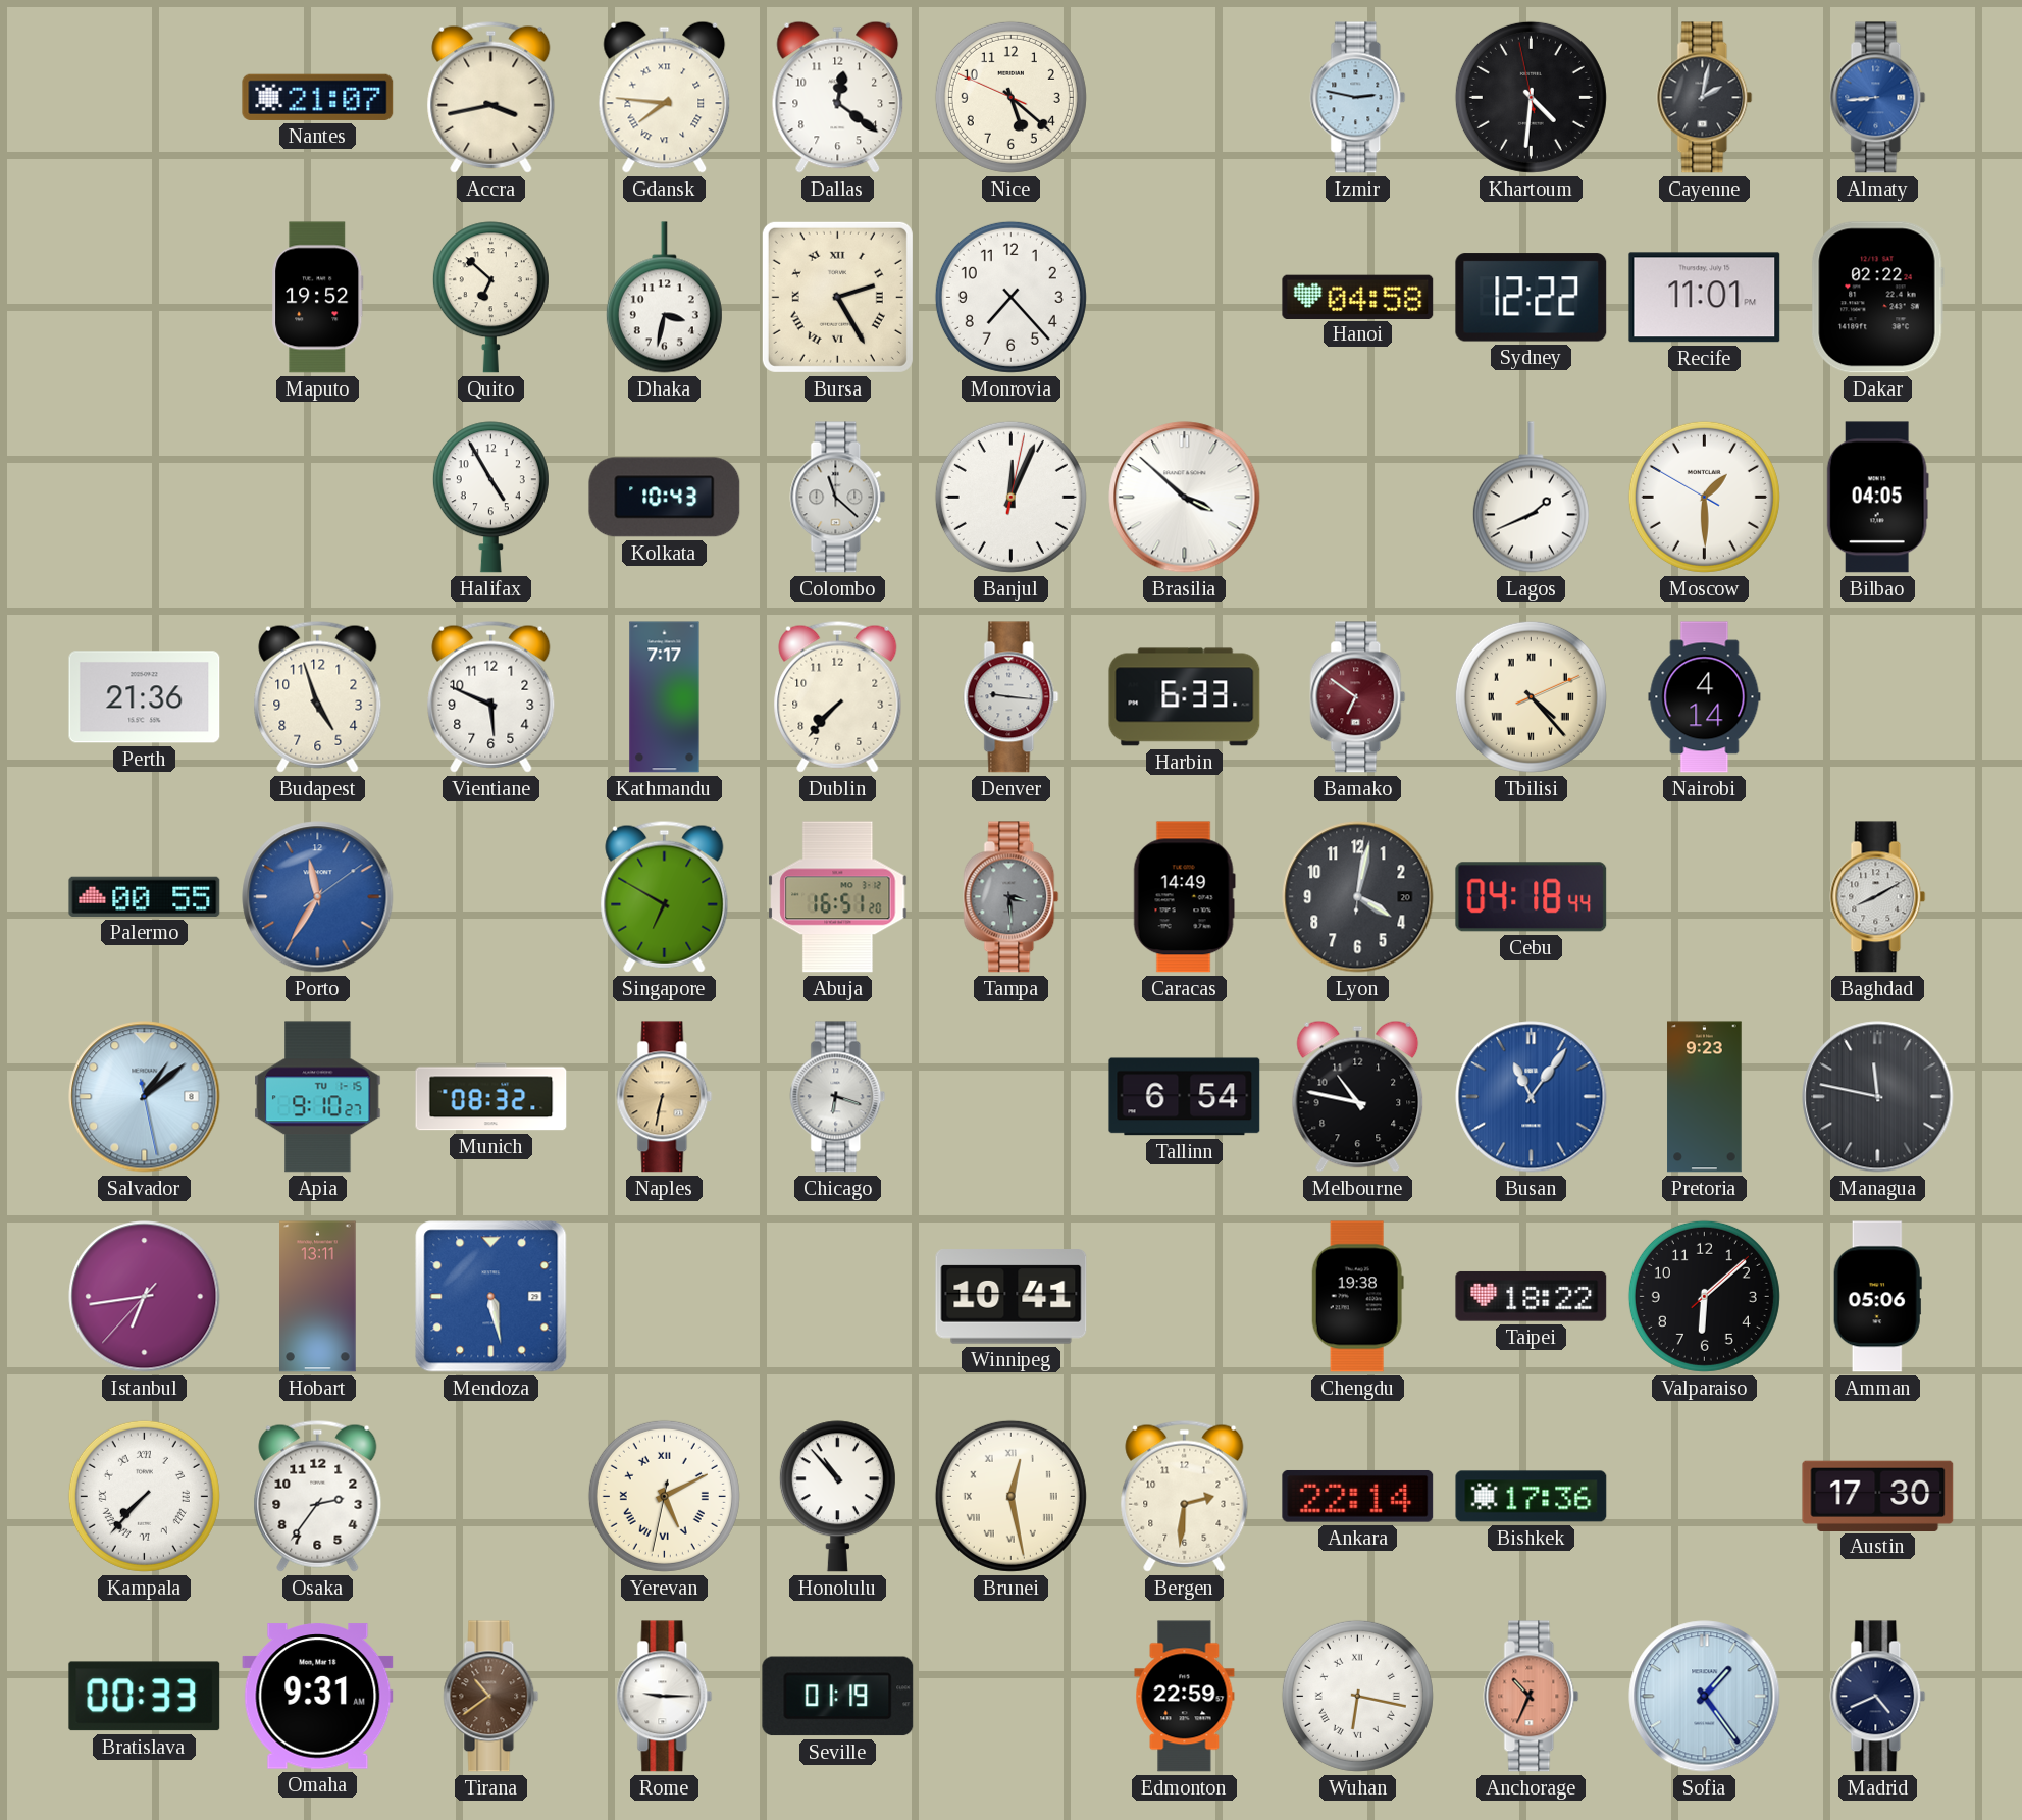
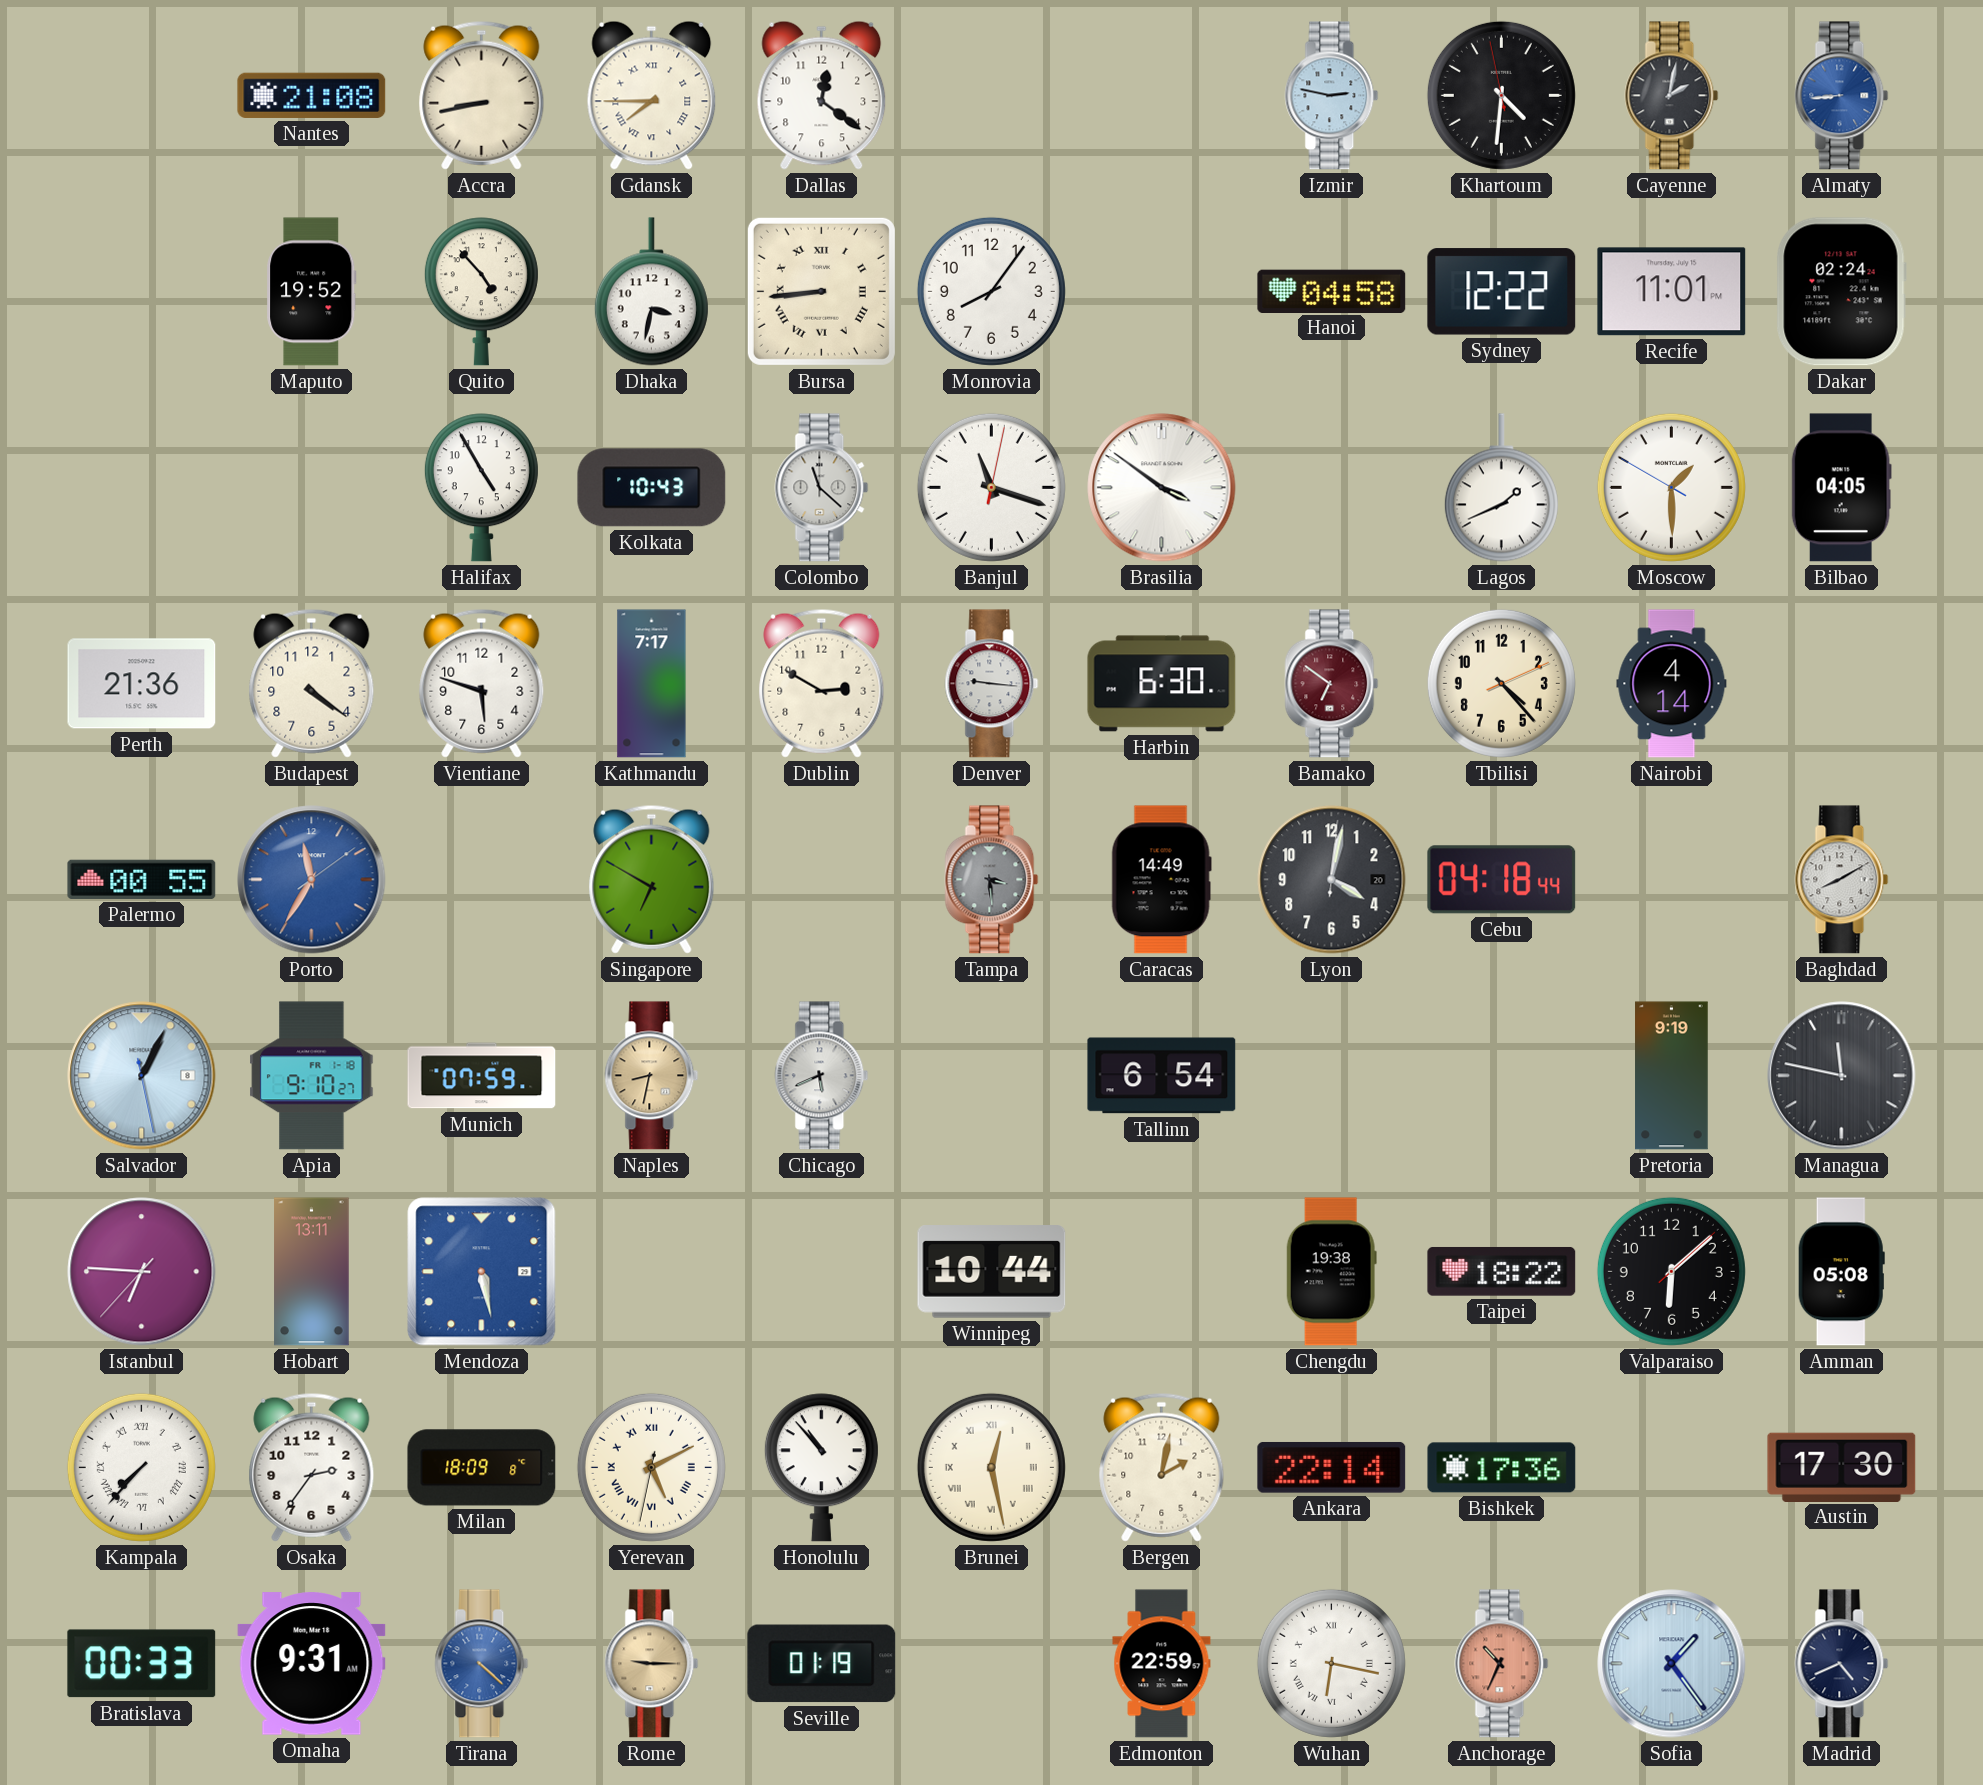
Nantes: 21:07 -> 21:08
Accra: 3:43 -> 8:43
Gdansk: 7:46 -> 7:45
Nice: 5:21 -> none
Quito: 6:52 -> 4:53
Bursa: 2:25 -> 8:44
Monrovia: 7:23 -> 8:06
Dakar: 02:22 -> 02:24
Banjul: 12:04 -> 11:18
Brasilia: 3:52 -> 3:51
Budapest: 4:57 -> 4:21
Vientiane: 5:49 -> 5:48
Dublin: 7:37 -> 2:50
Harbin: 6:33 -> 6:30
Tbilisi numerals: Roman -> Arabic
Abuja: 16:51 -> none
Salvador: 1:08 -> 1:04
Apia date: TU 1-15 -> FR 1-18
Munich: 08:32 -> 07:59
Naples: 6:32 -> 8:32
Chicago: 6:18 -> 5:41
Melbourne: 10:47 -> none
Busan: 11:06 -> none
Pretoria: 9:23 -> 9:19
Istanbul: 6:43 -> 6:45
Winnipeg: 10:41 -> 10:44
Amman: 05:06 -> 05:08
Milan: none -> 18:09
Bergen: 2:31 -> 2:02
Tirana: 10:39 -> 4:22
Tirana dial: brown -> blue
Rome dial: white -> champagne
